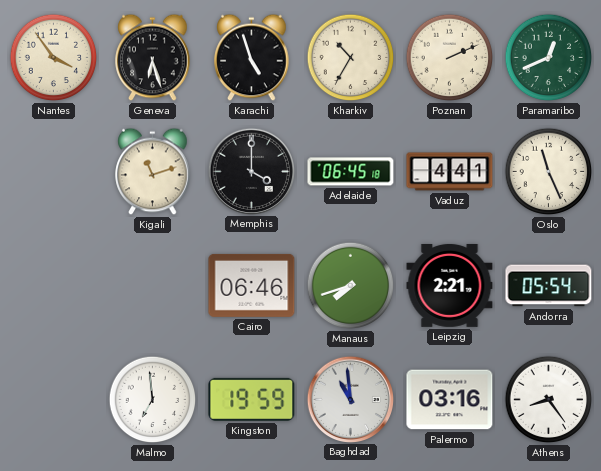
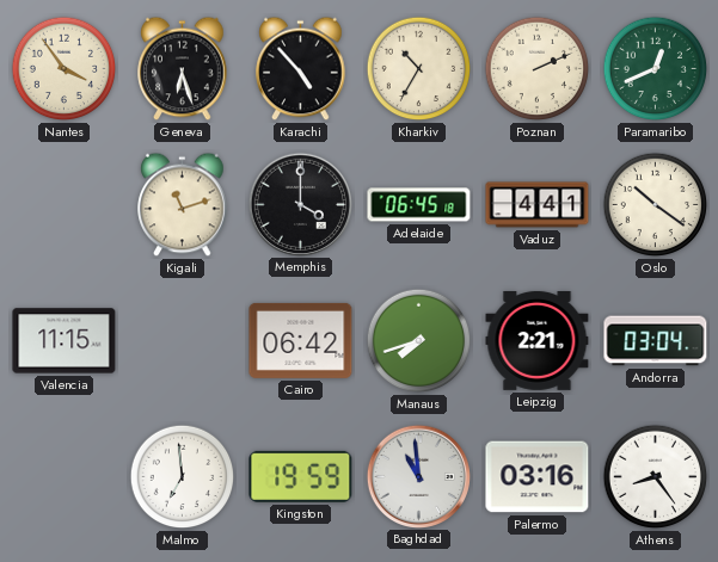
Karachi: 4:57 -> 4:53
Oslo: 11:26 -> 10:21
Valencia: none -> 11:15
Cairo: 06:46 -> 06:42
Andorra: 05:54 -> 03:04
